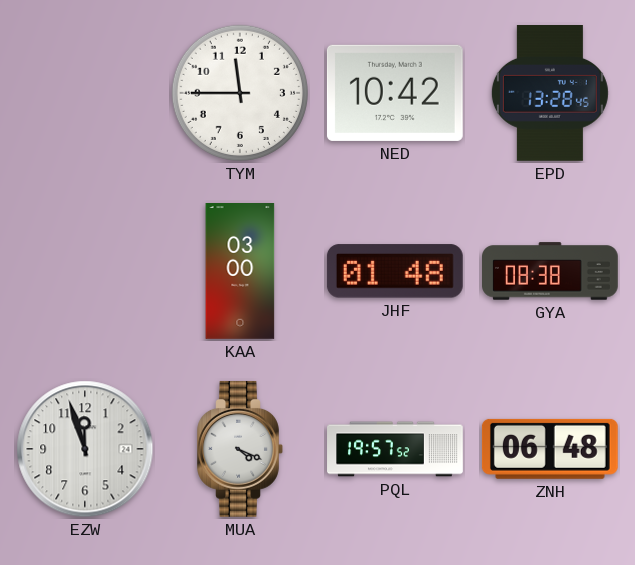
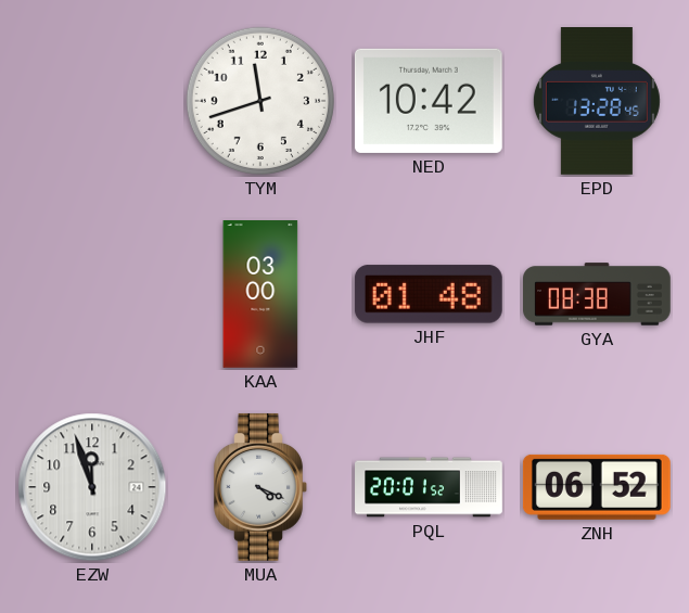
TYM: 11:45 -> 11:42
PQL: 19:57 -> 20:01
ZNH: 06:48 -> 06:52
